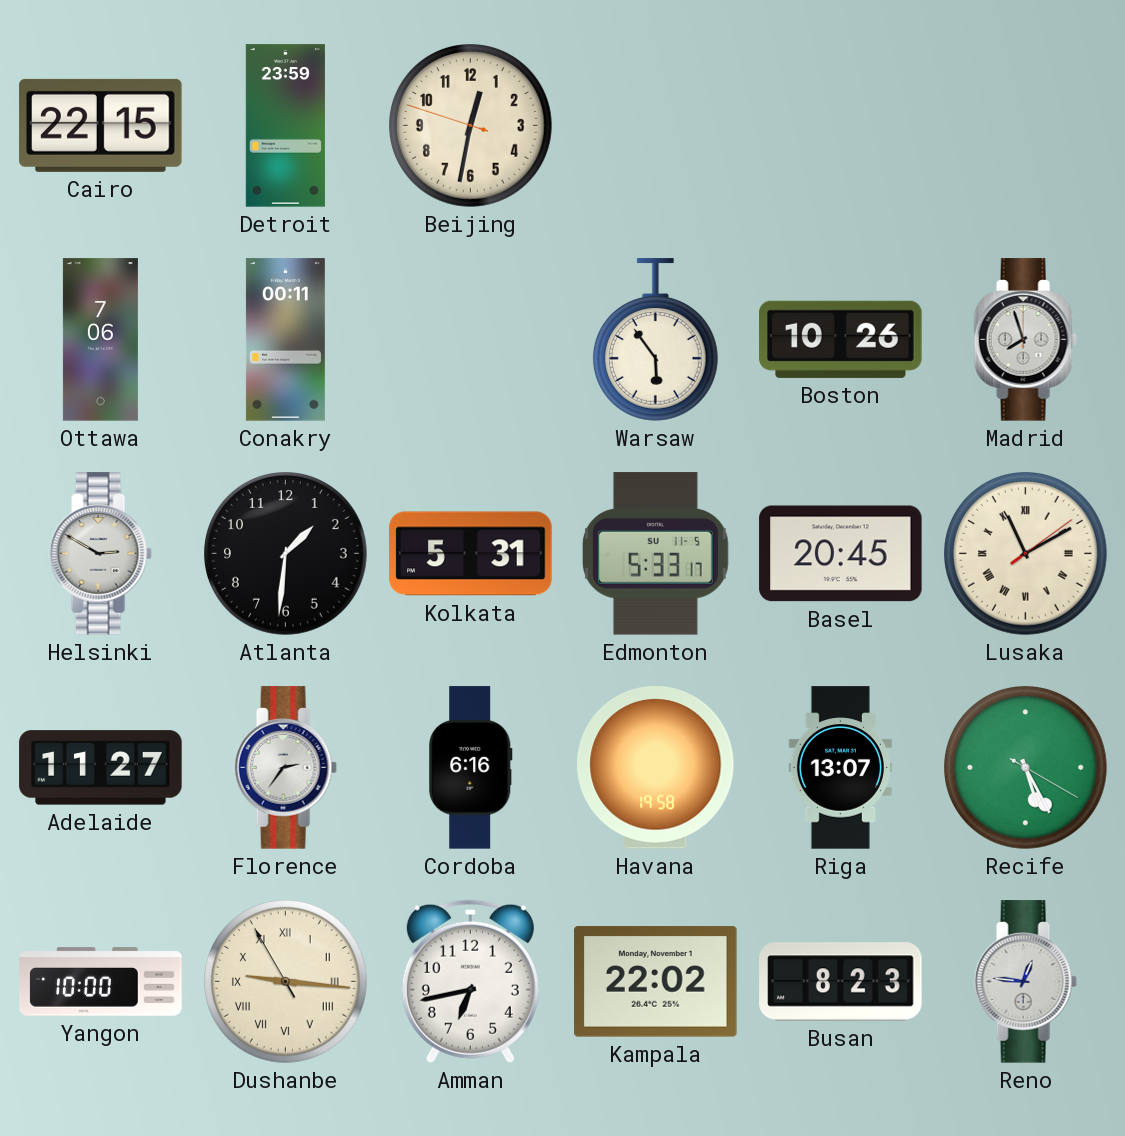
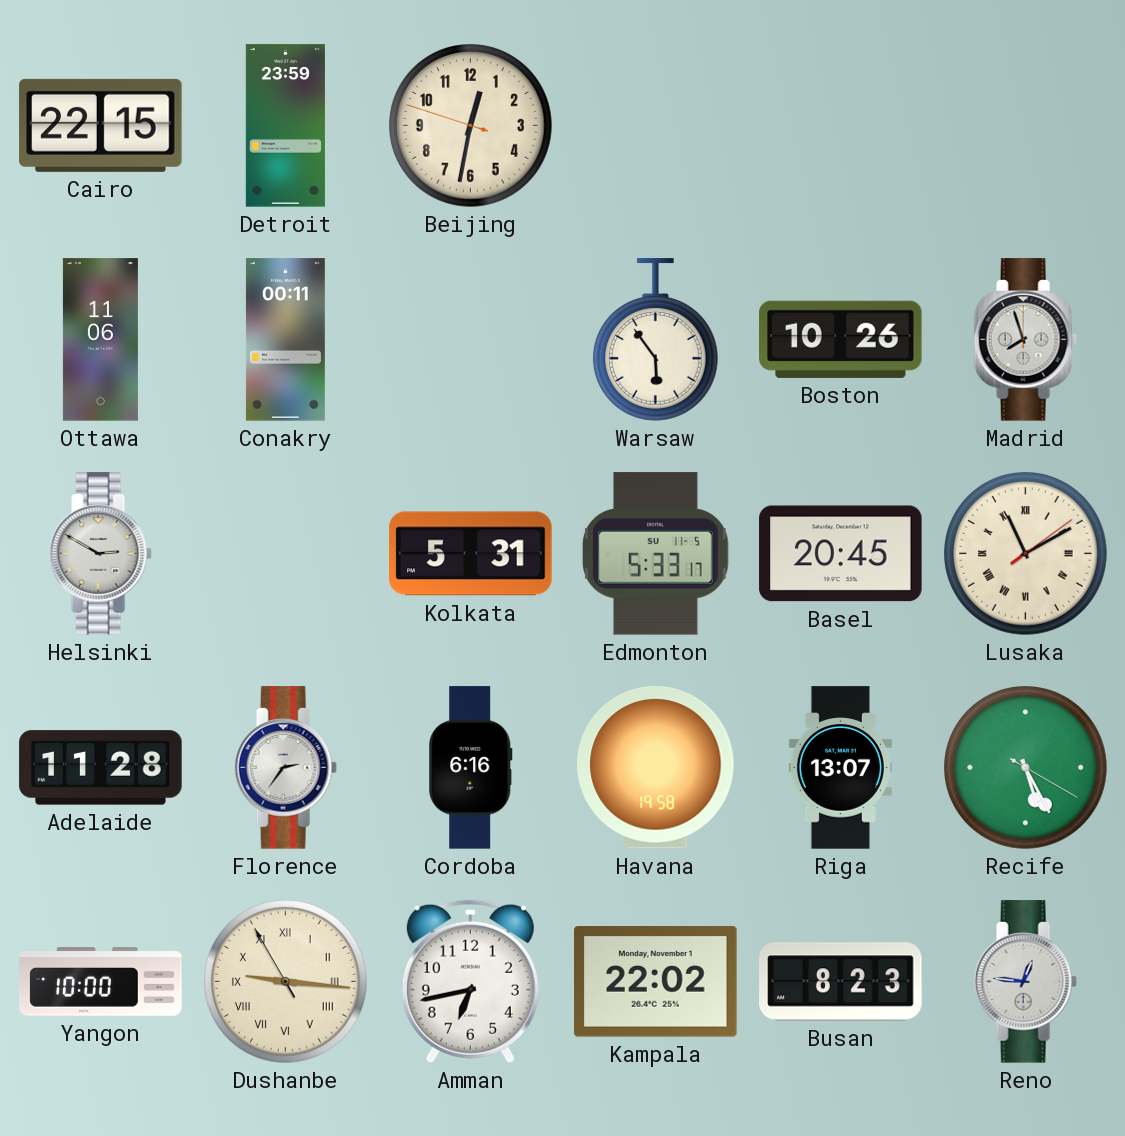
Ottawa: 7:06 -> 11:06
Atlanta: 1:31 -> none
Adelaide: 11:27 -> 11:28
